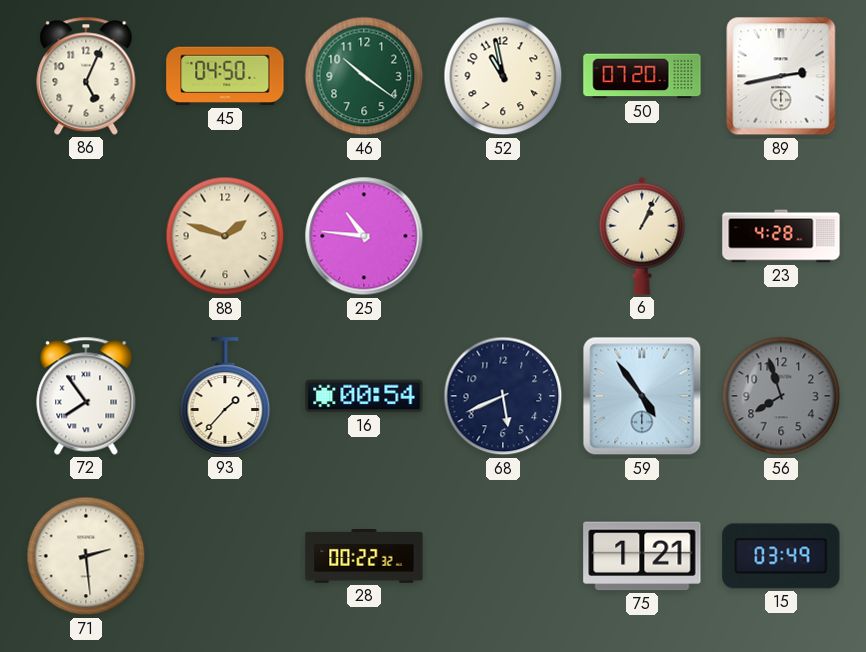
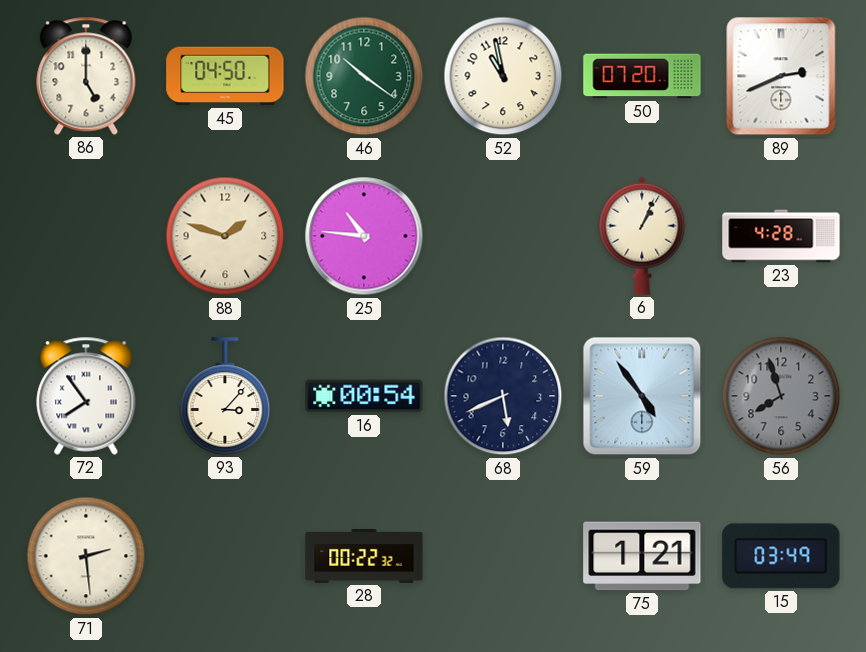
86: 5:04 -> 5:00
89: 2:43 -> 2:41
93: 1:37 -> 3:07
